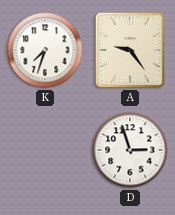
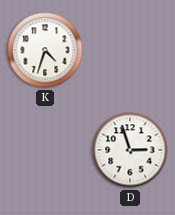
K: 7:33 -> 4:33
A: 9:24 -> none
